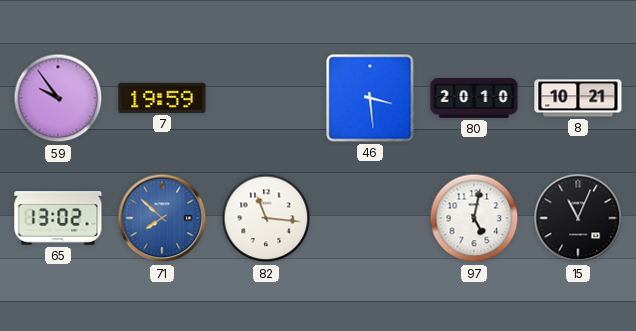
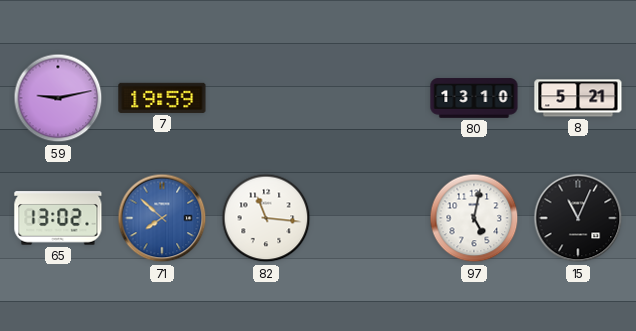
59: 9:54 -> 9:13
46: 3:29 -> none
80: 20:10 -> 13:10
8: 10:21 -> 5:21
